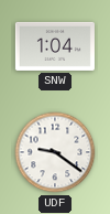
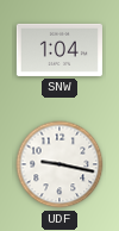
UDF: 9:21 -> 9:17
